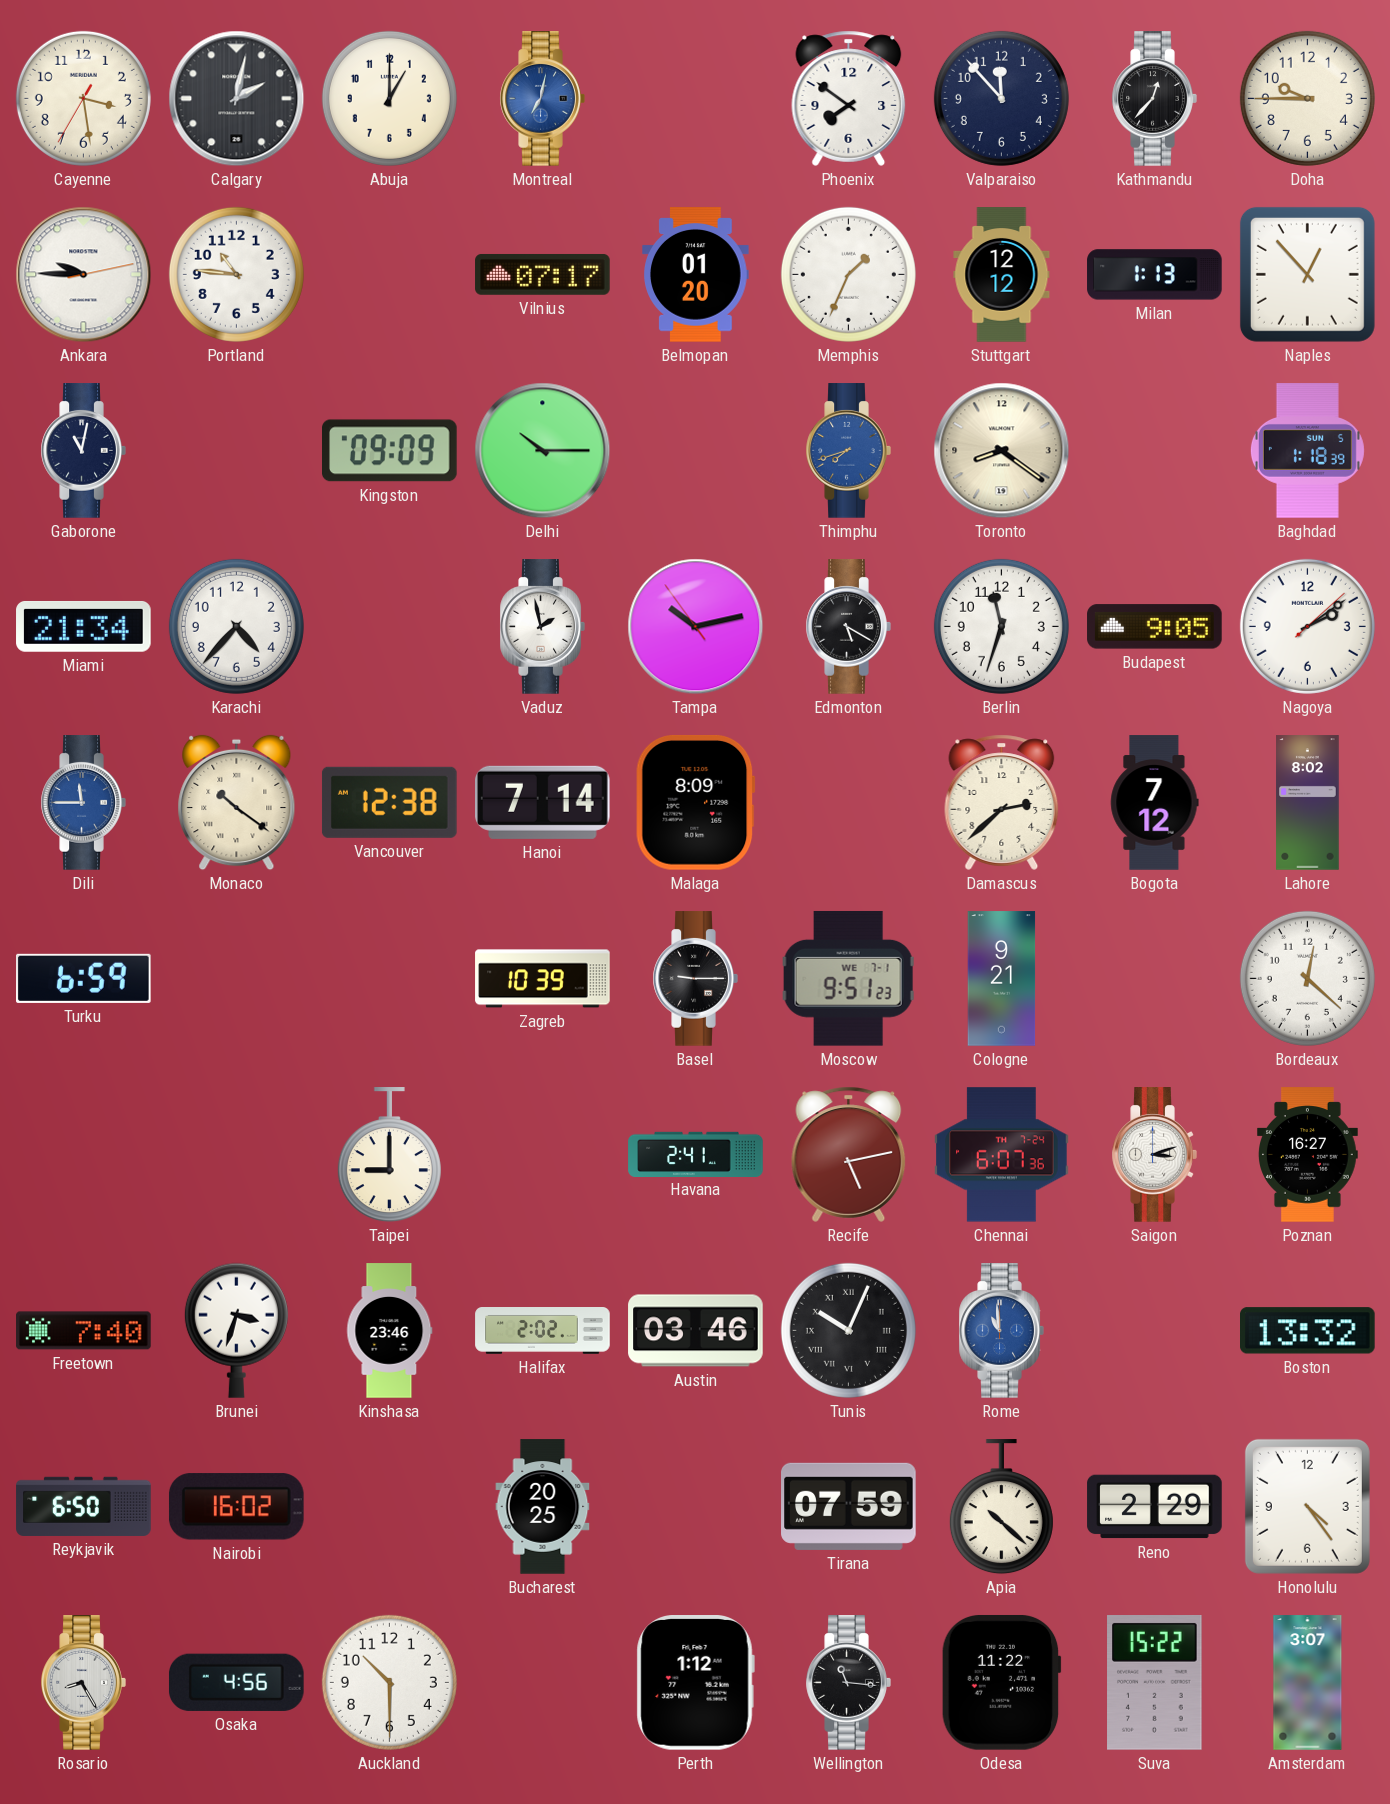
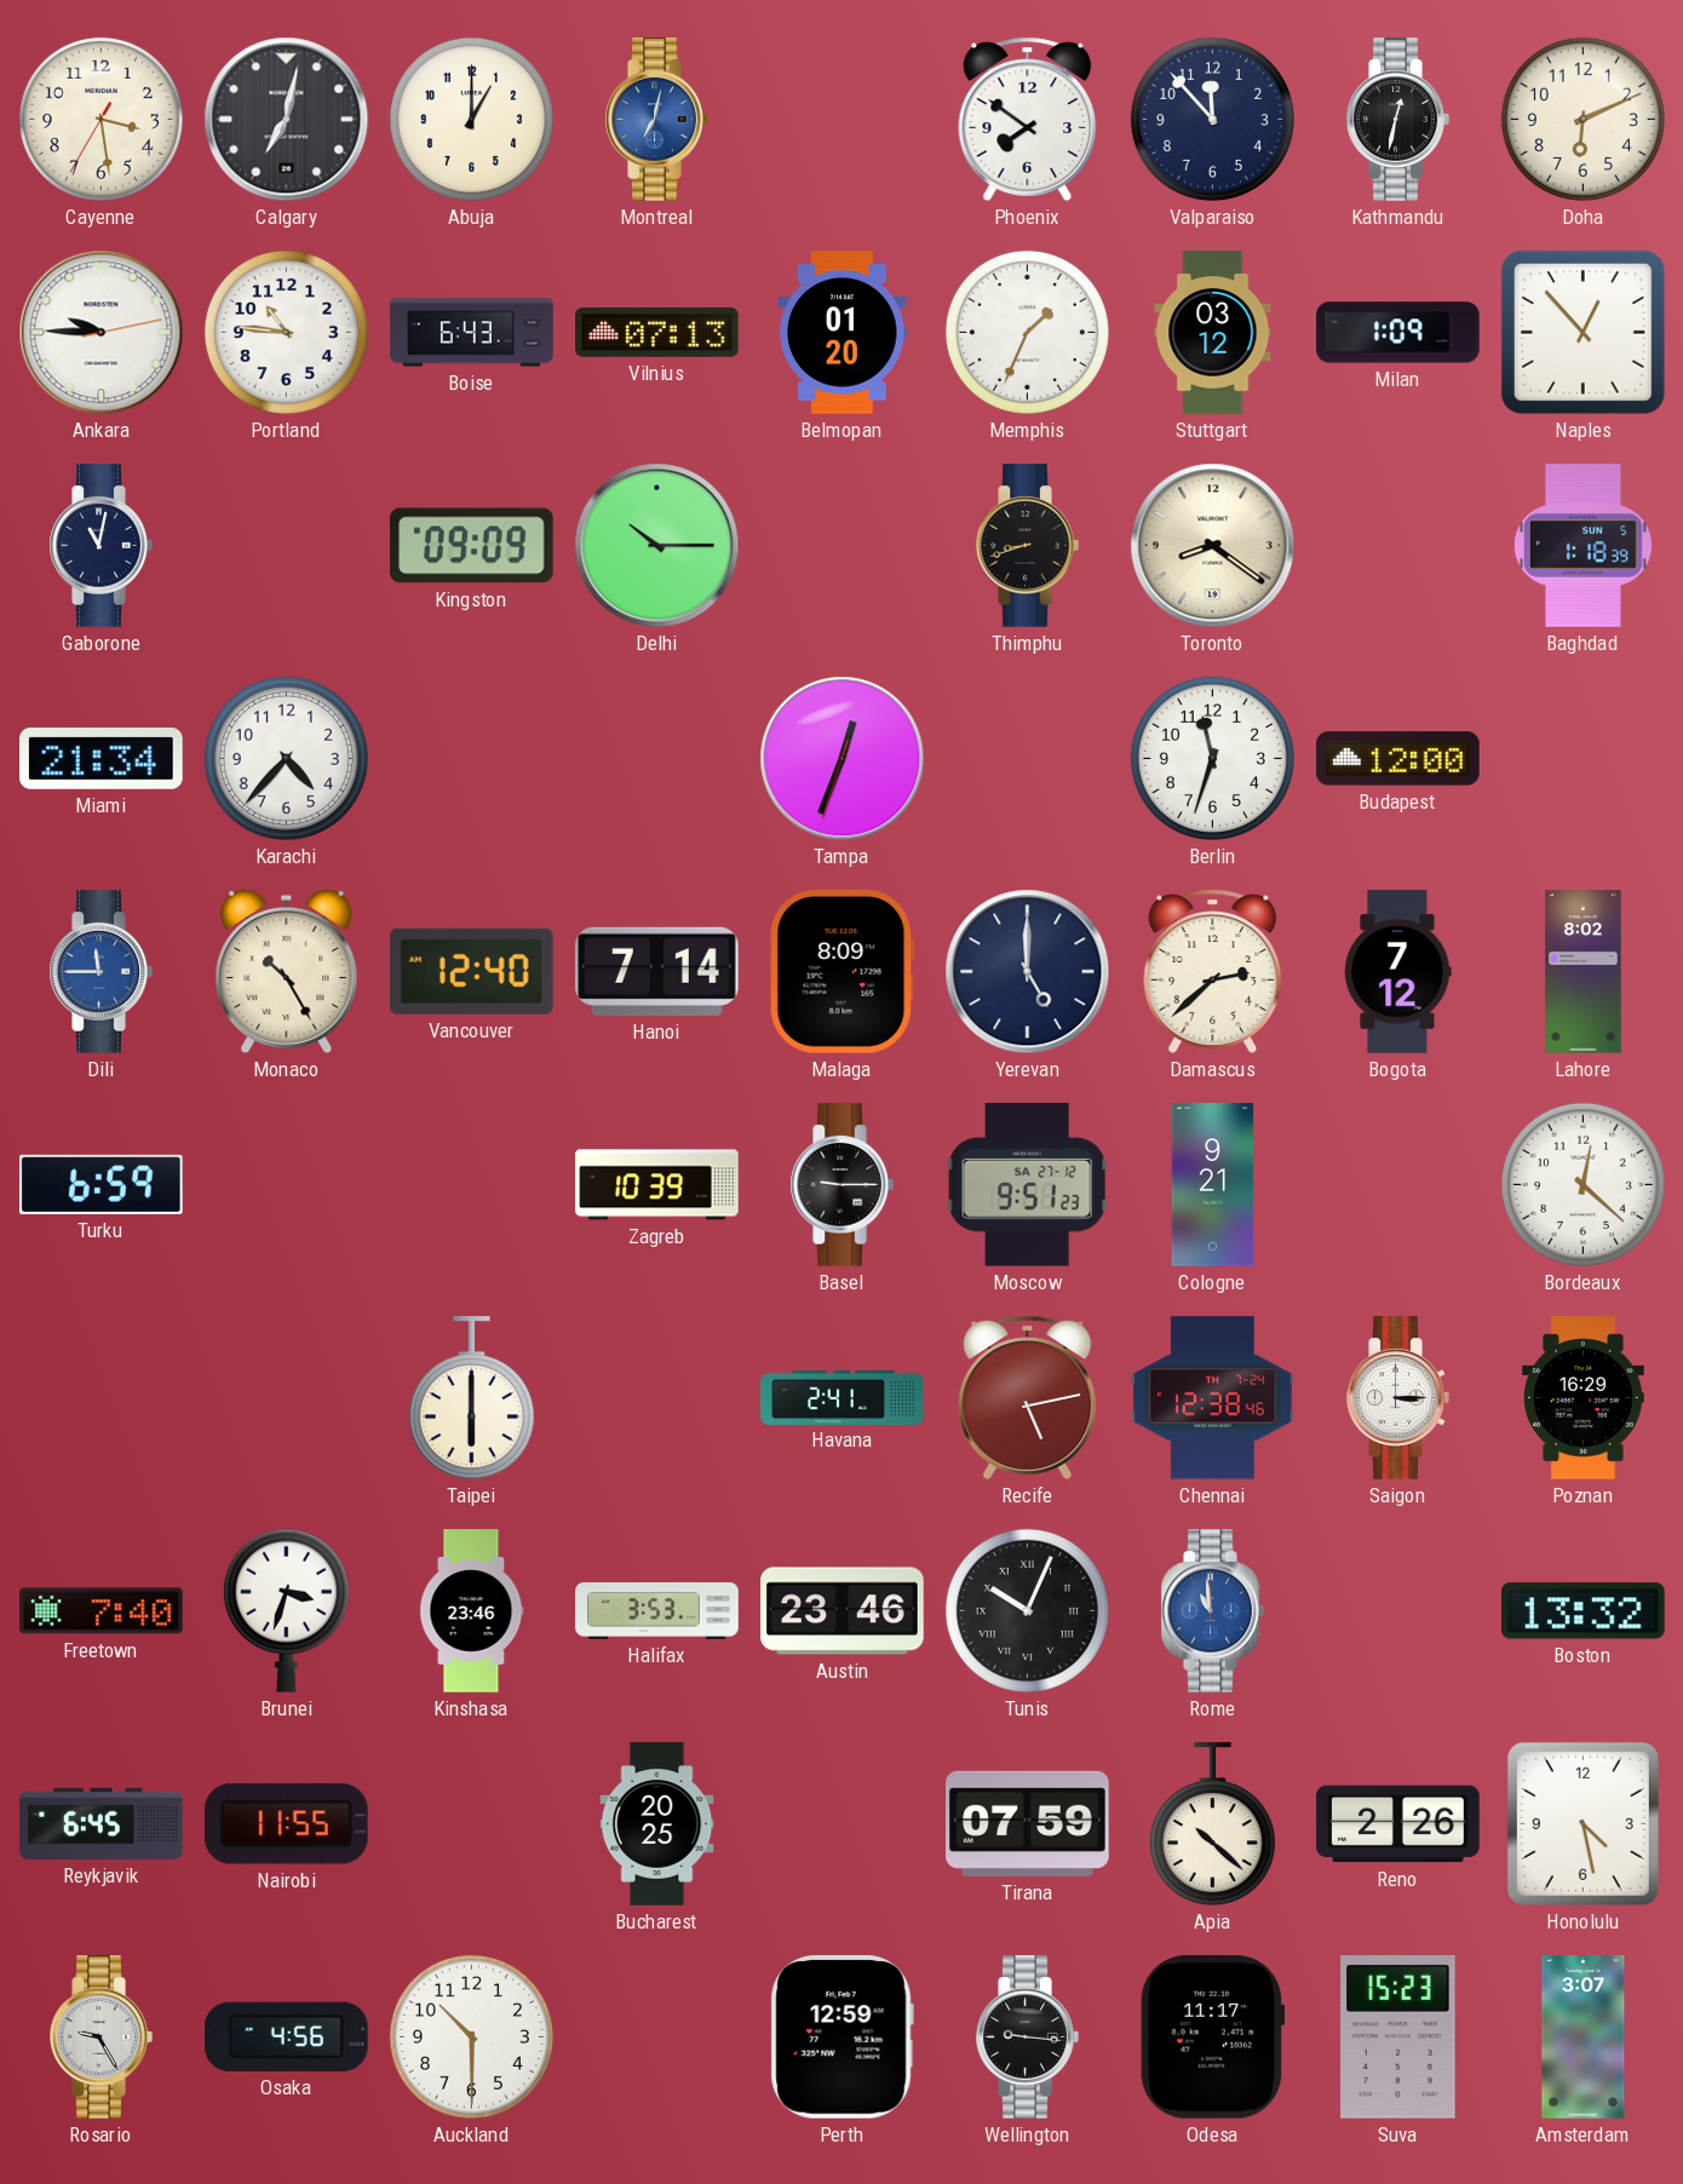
Calgary: 2:02 -> 7:02
Kathmandu: 12:37 -> 12:32
Doha: 9:45 -> 6:11
Boise: none -> 6:43
Vilnius: 07:17 -> 07:13
Stuttgart: 12:12 -> 03:12
Milan: 1:13 -> 1:09
Thimphu: 7:42 -> 8:42
Thimphu dial: blue -> black
Vaduz: 1:58 -> none
Tampa: 10:12 -> 12:33
Edmonton: 5:20 -> none
Budapest: 9:05 -> 12:00
Nagoya: 2:09 -> none
Monaco: 10:21 -> 10:25
Vancouver: 12:38 -> 12:40
Yerevan: none -> 5:00
Moscow date: WE 7-1 -> SA 27-12
Taipei: 9:00 -> 6:00
Chennai: 6:07 -> 12:38
Saigon: 3:12 -> 3:15
Poznan: 16:27 -> 16:29
Halifax: 2:02 -> 3:53
Austin: 03:46 -> 23:46
Reykjavik: 6:50 -> 6:45
Nairobi: 16:02 -> 11:55
Reno: 2:29 -> 2:26
Honolulu: 4:24 -> 4:28
Rosario: 8:25 -> 9:25
Perth: 1:12 -> 12:59
Wellington: 11:16 -> 9:16
Odesa: 11:22 -> 11:17
Suva: 15:22 -> 15:23
